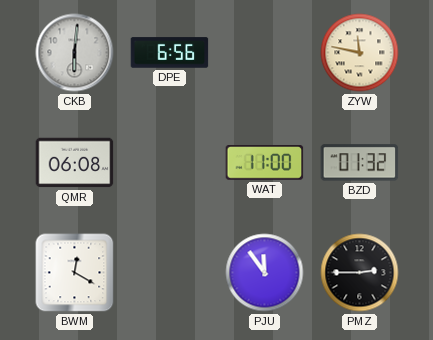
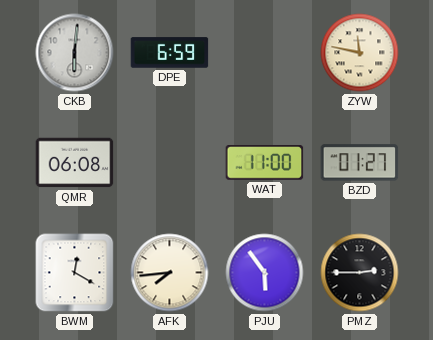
DPE: 6:56 -> 6:59
BZD: 01:32 -> 01:27
AFK: none -> 7:44
PJU: 11:54 -> 5:54
